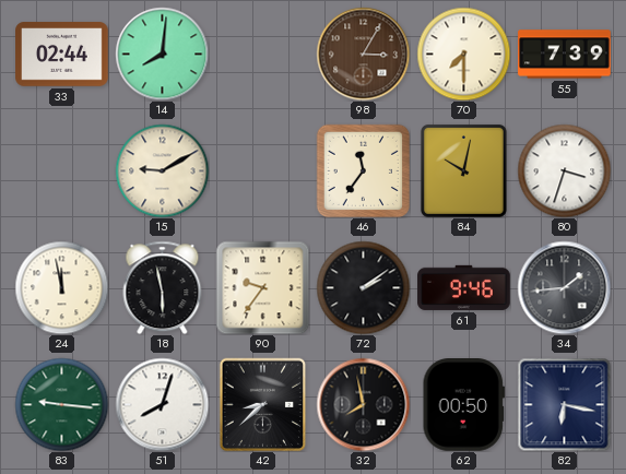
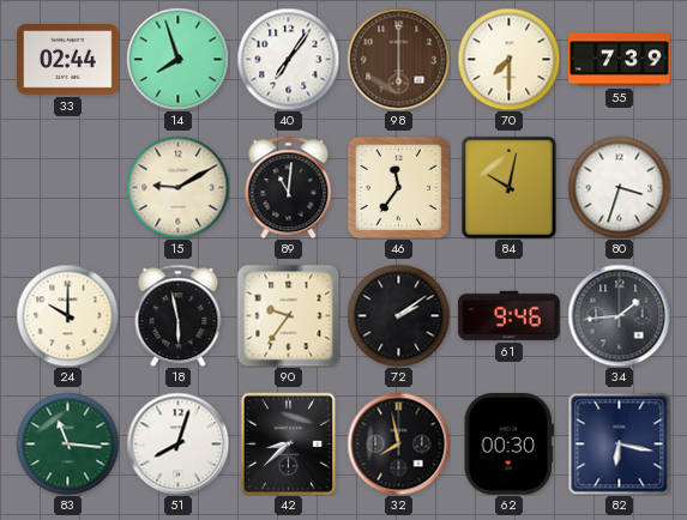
14: 8:01 -> 7:57
40: none -> 7:06
98: 3:05 -> 6:00
89: none -> 11:01
24: 11:58 -> 10:00
83: 9:16 -> 11:16
62: 00:50 -> 00:30
